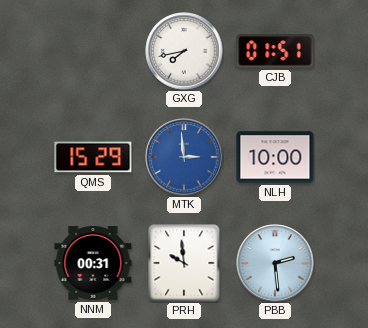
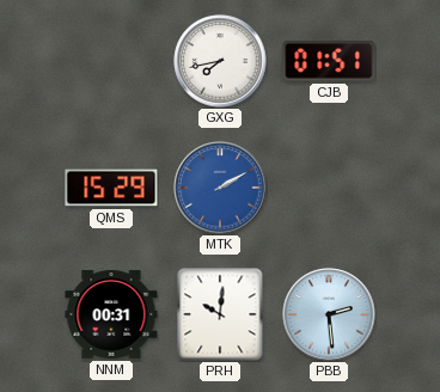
MTK: 2:59 -> 2:10
NLH: 10:00 -> none
PRH: 9:59 -> 10:01
